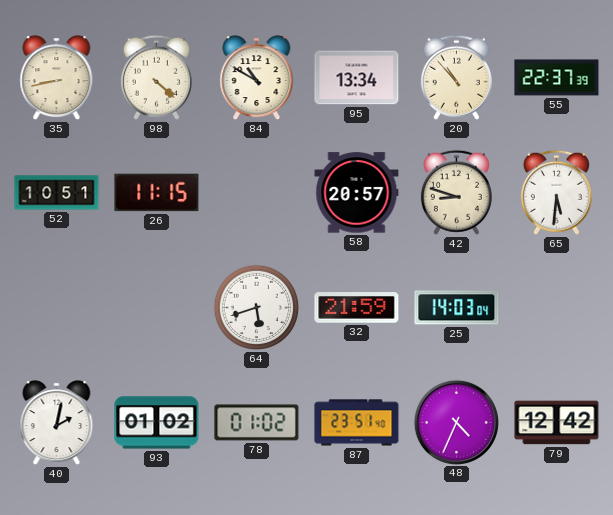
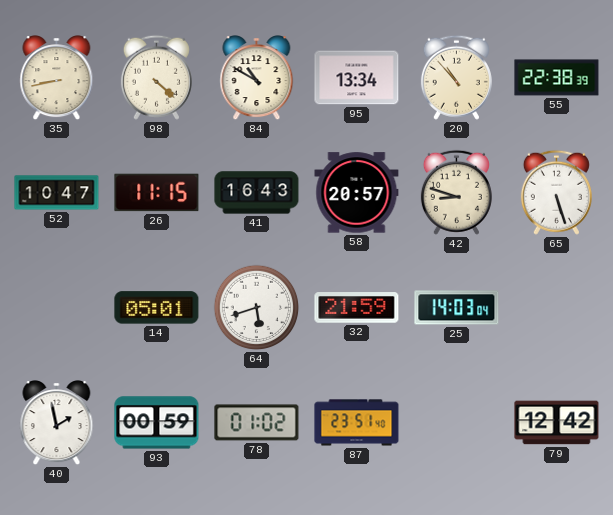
55: 22:37 -> 22:38
52: 10:51 -> 10:47
41: none -> 16:43
65: 5:31 -> 5:27
14: none -> 05:01
40: 2:02 -> 1:58
93: 01:02 -> 00:59
48: 4:34 -> none
